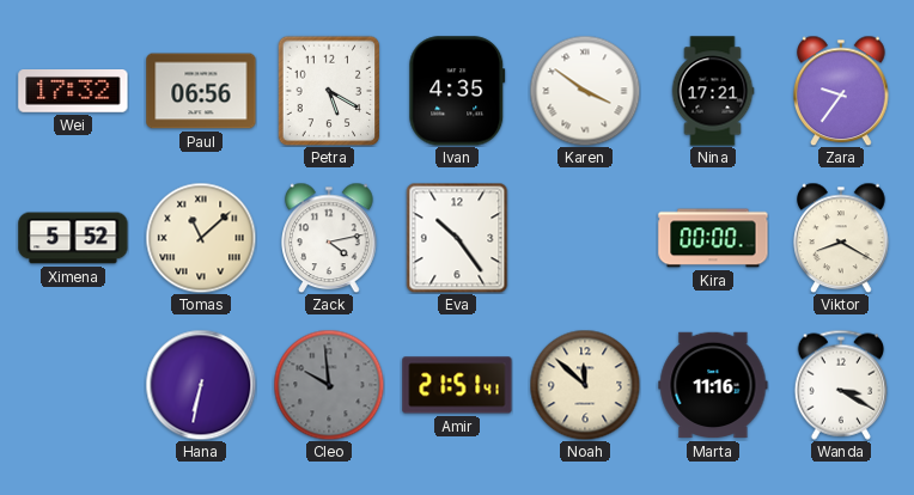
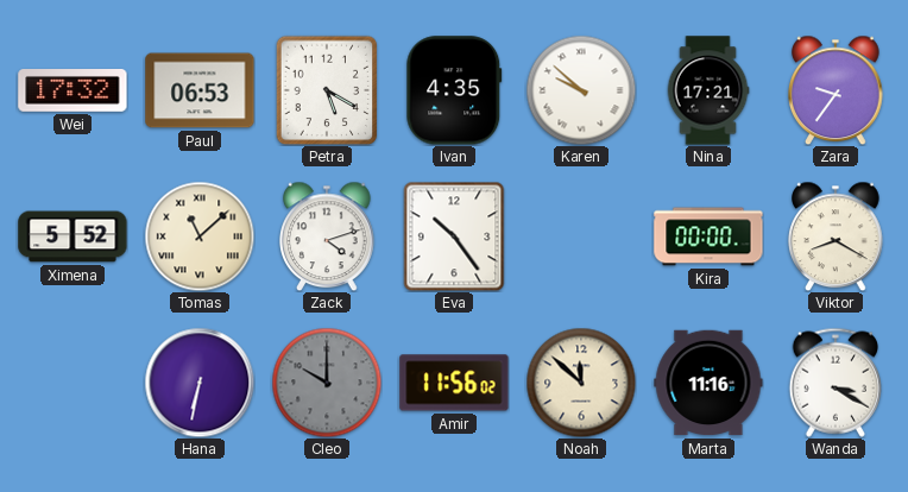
Paul: 06:56 -> 06:53
Karen: 3:51 -> 9:52
Zack: 4:13 -> 4:12
Cleo: 9:59 -> 10:00
Amir: 21:51 -> 11:56
